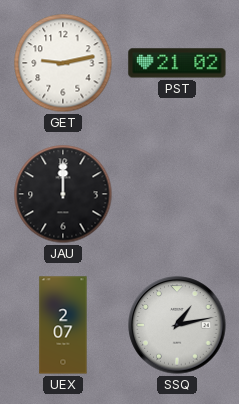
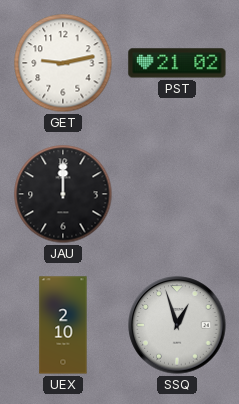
UEX: 2:07 -> 2:10
SSQ: 1:13 -> 12:57
